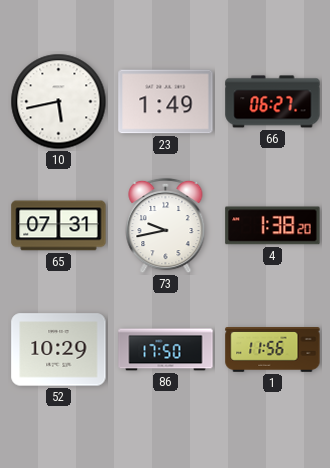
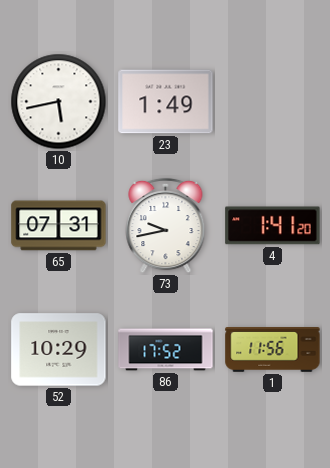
66: 06:27 -> none
4: 1:38 -> 1:41
86: 17:50 -> 17:52
